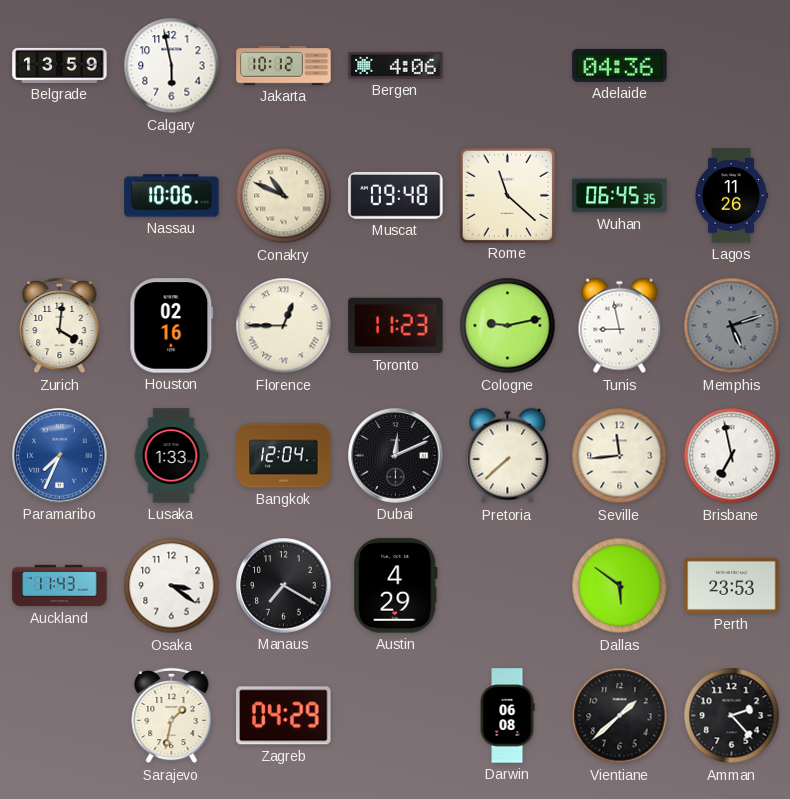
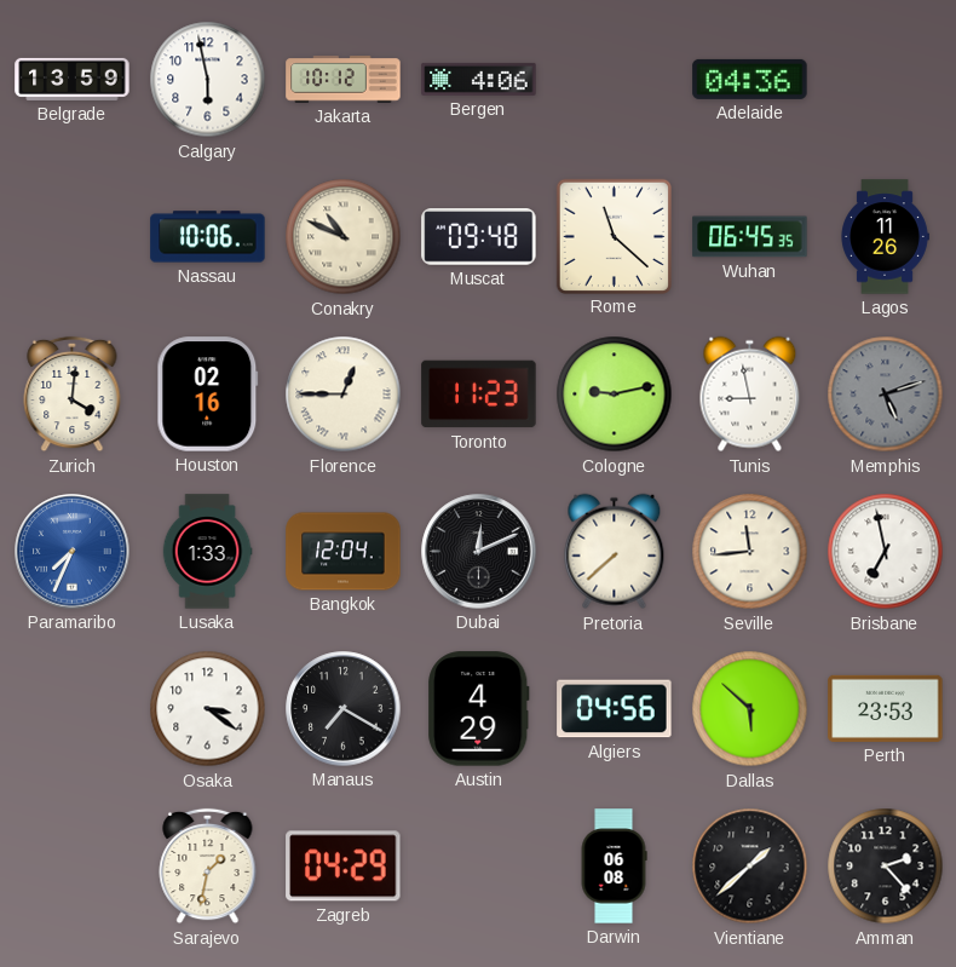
Auckland: 11:43 -> none
Algiers: none -> 04:56
Dallas: 5:51 -> 5:52
